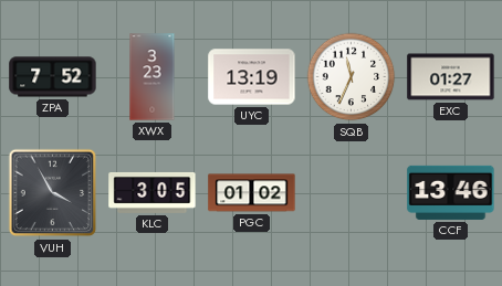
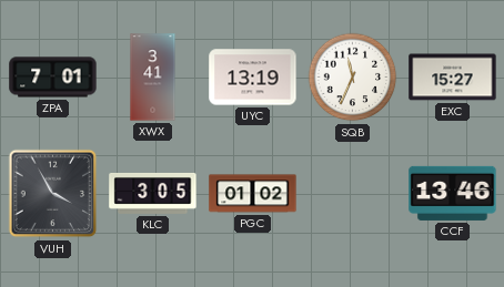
ZPA: 7:52 -> 7:01
XWX: 3:23 -> 3:41
EXC: 01:27 -> 15:27
